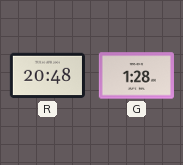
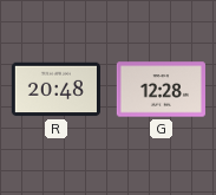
G: 1:28 -> 12:28
